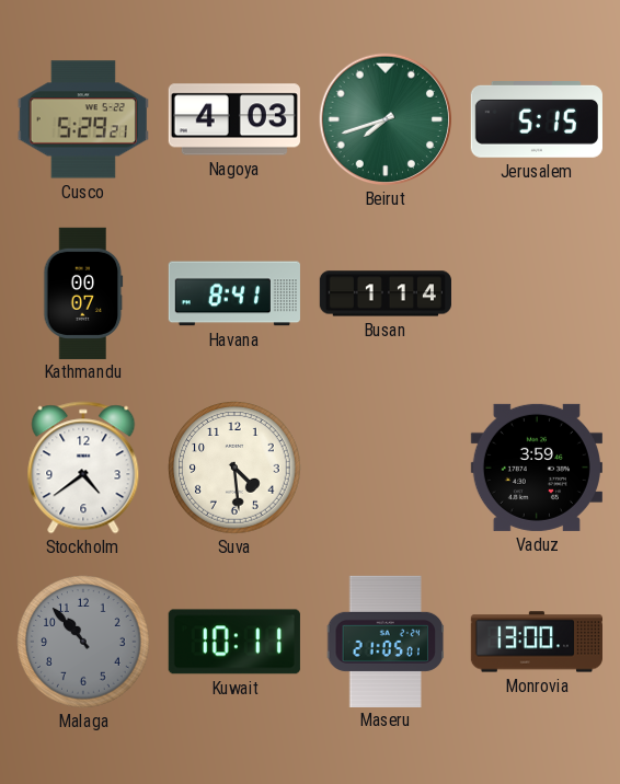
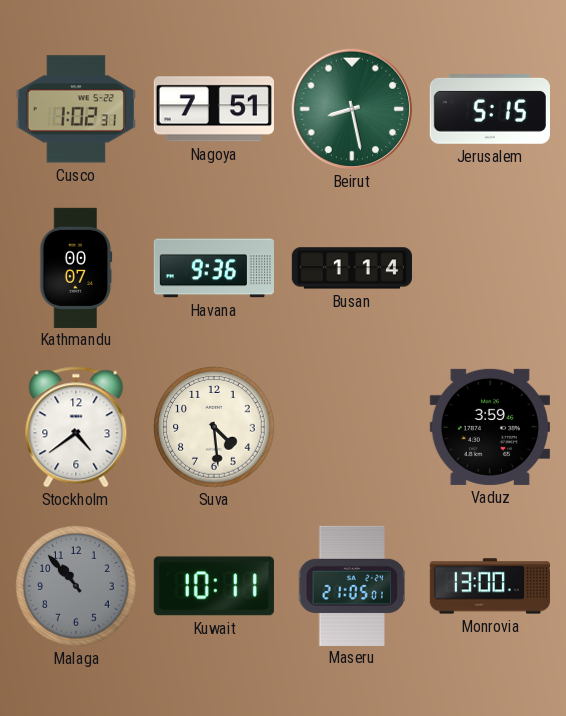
Cusco: 5:29 -> 1:02
Nagoya: 4:03 -> 7:51
Beirut: 7:42 -> 8:28
Havana: 8:41 -> 9:36
